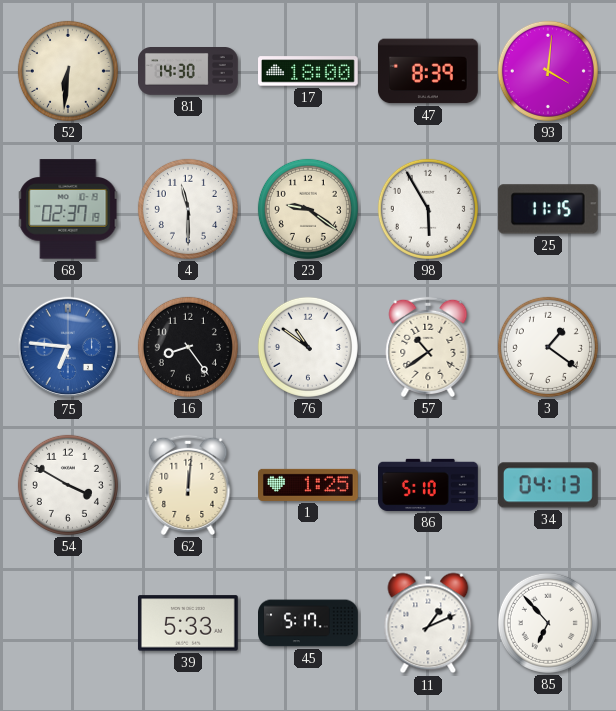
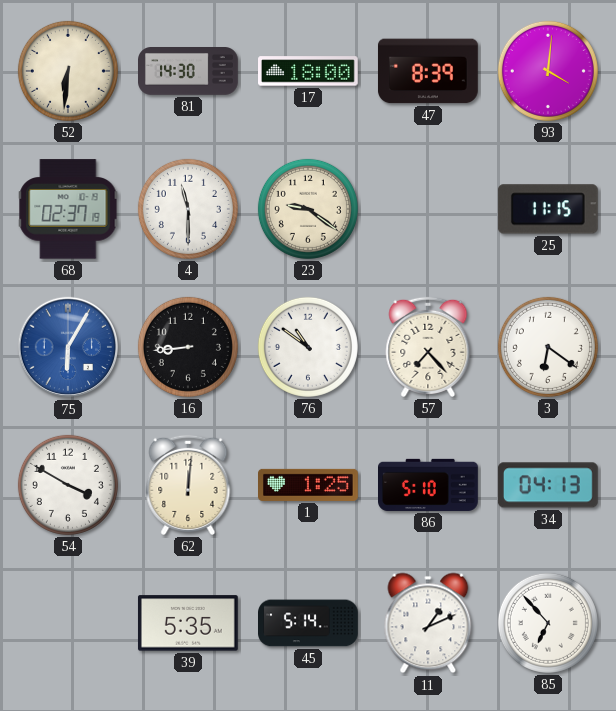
98: 5:55 -> none
75: 6:46 -> 6:05
16: 8:24 -> 8:44
57: 10:39 -> 7:23
3: 1:21 -> 6:21
39: 5:33 -> 5:35
45: 5:17 -> 5:14
